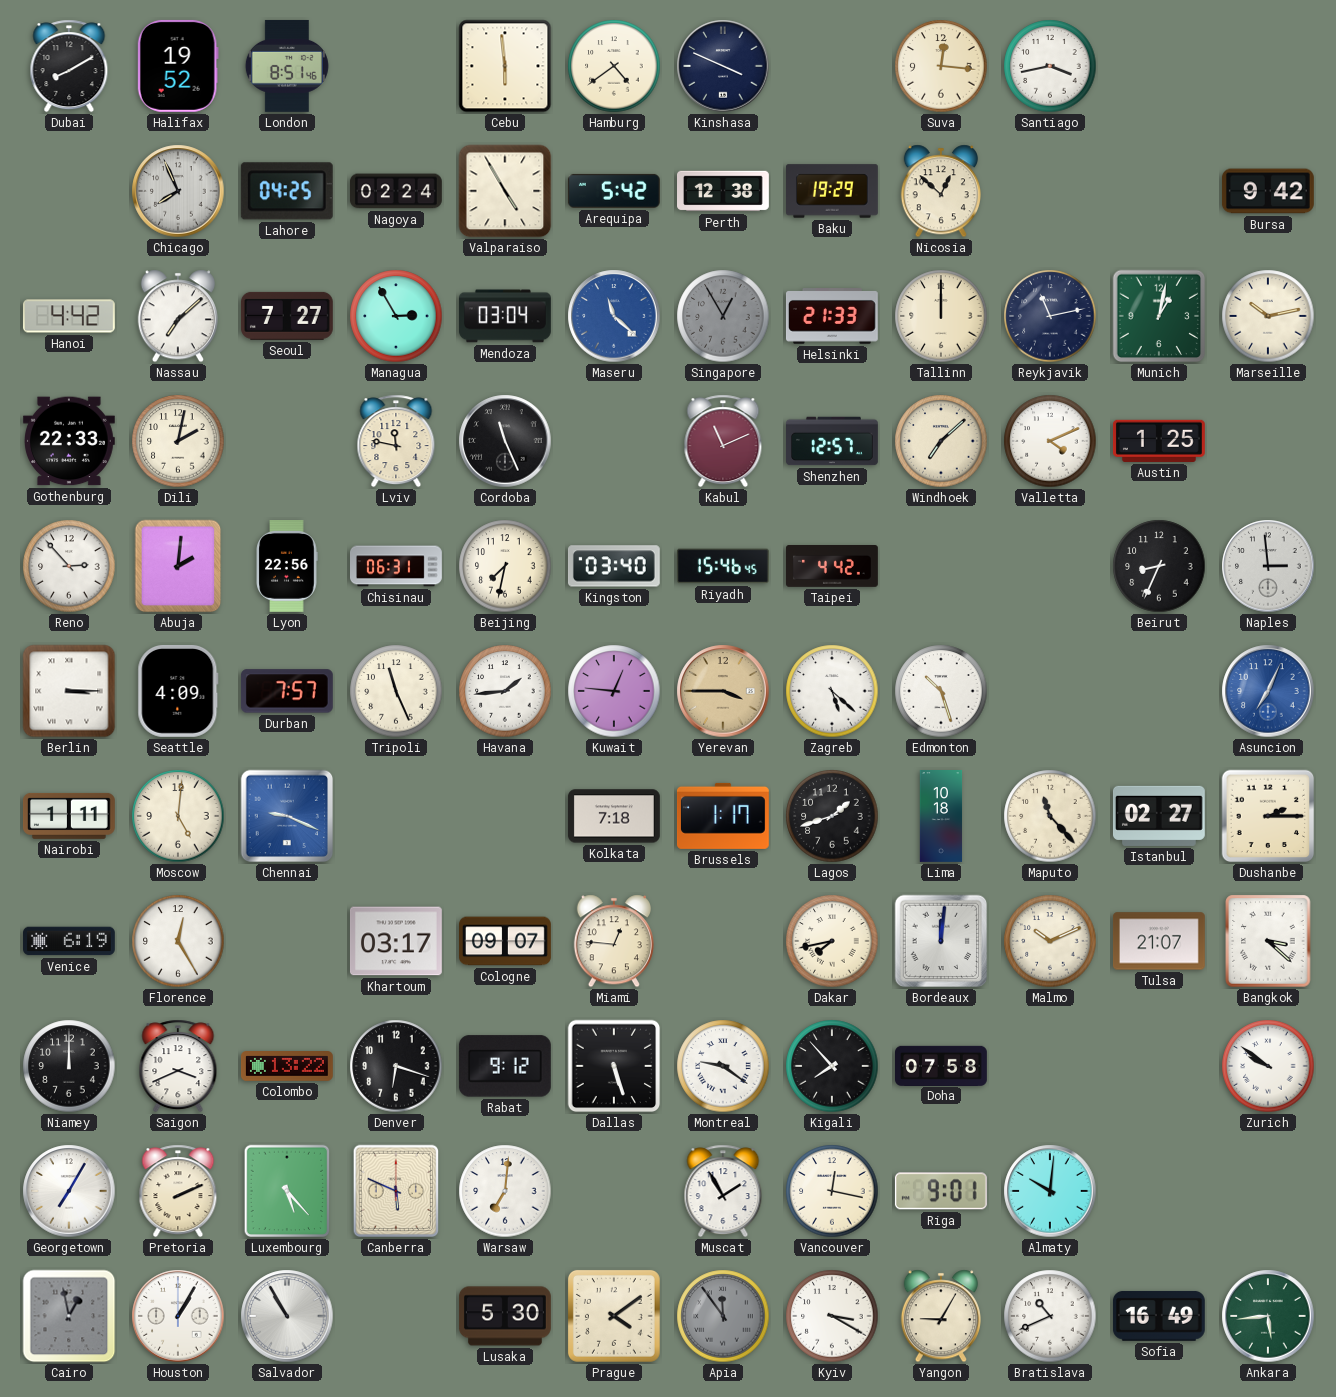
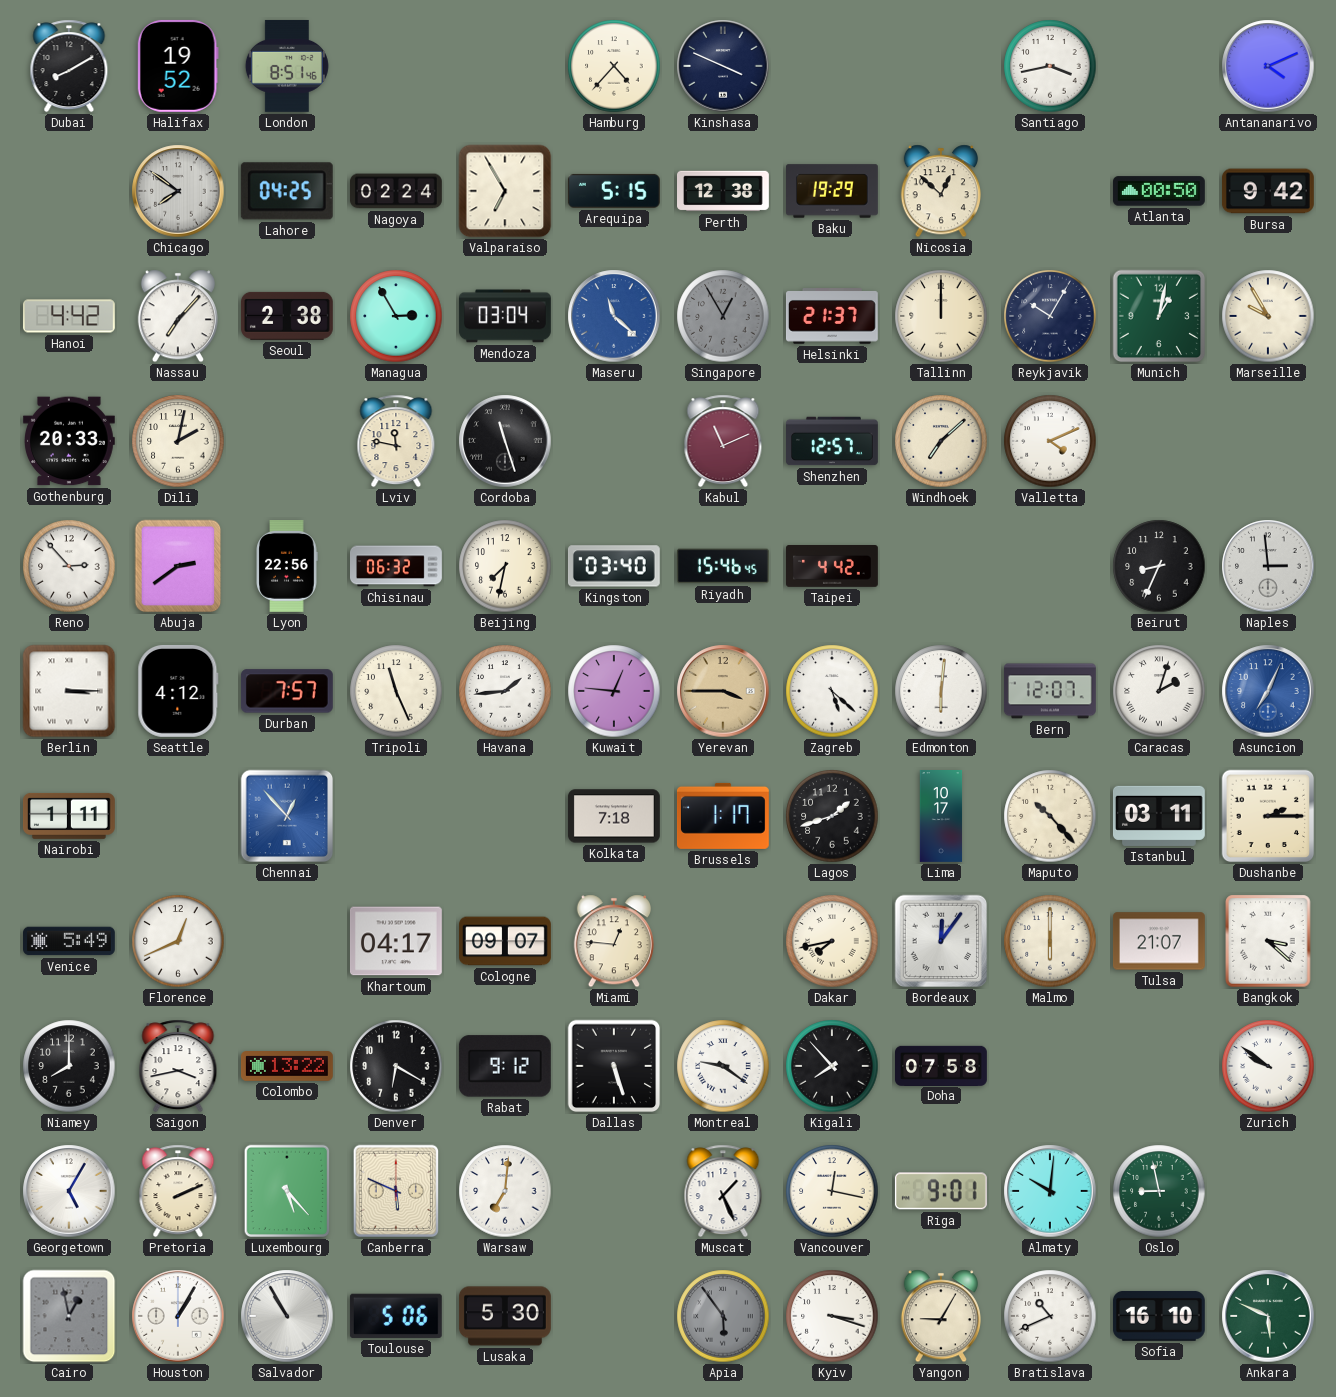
Cebu: 5:59 -> none
Hamburg: 4:39 -> 4:37
Suva: 12:16 -> none
Antananarivo: none -> 4:11
Chicago: 7:56 -> 7:51
Valparaiso: 4:55 -> 6:55
Arequipa: 5:42 -> 5:15
Atlanta: none -> 00:50
Nassau: 7:08 -> 7:07
Seoul: 7:27 -> 2:38
Helsinki: 21:33 -> 21:37
Reykjavik: 11:13 -> 10:05
Marseille: 10:13 -> 9:55
Gothenburg: 22:33 -> 20:33
Cordoba: 11:26 -> 11:27
Austin: 1:25 -> none
Abuja: 2:01 -> 2:39
Chisinau: 06:31 -> 06:32
Seattle: 4:09 -> 4:12
Edmonton: 10:27 -> 6:01
Bern: none -> 12:07
Caracas: none -> 2:03
Moscow: 5:01 -> none
Chennai: 9:19 -> 12:53
Lima: 10:18 -> 10:17
Maputo: 11:23 -> 10:23
Istanbul: 02:27 -> 03:11
Venice: 6:19 -> 5:49
Florence: 12:25 -> 12:41
Khartoum: 03:17 -> 04:17
Bordeaux: 12:01 -> 12:06
Malmo: 10:11 -> 6:00
Niamey: 12:00 -> 8:00
Saigon: 3:41 -> 3:43
Denver: 6:18 -> 6:20
Georgetown: 7:05 -> 5:05
Muscat: 1:55 -> 1:26
Oslo: none -> 8:58
Toulouse: none -> 5:06
Prague: 4:09 -> none
Apia: 11:54 -> 5:54
Kyiv: 3:20 -> 3:18
Sofia: 16:49 -> 16:10
Ankara: 5:44 -> 5:49
